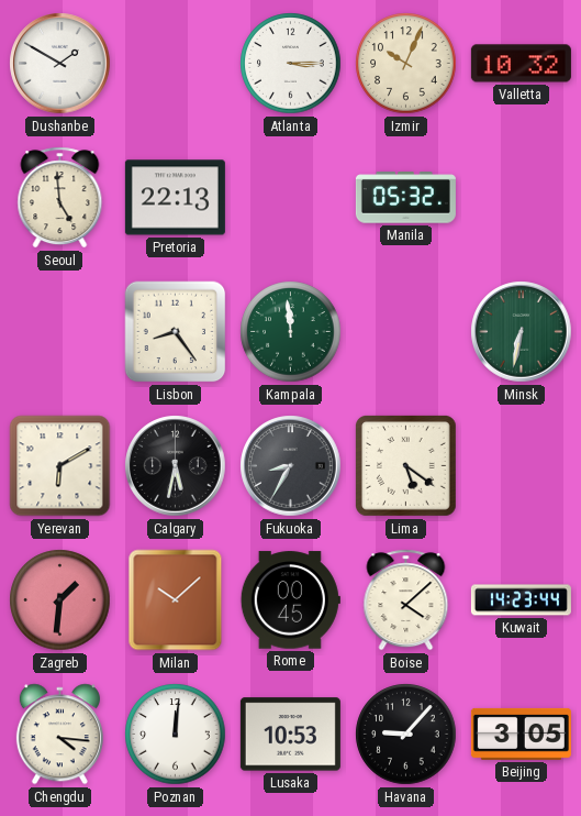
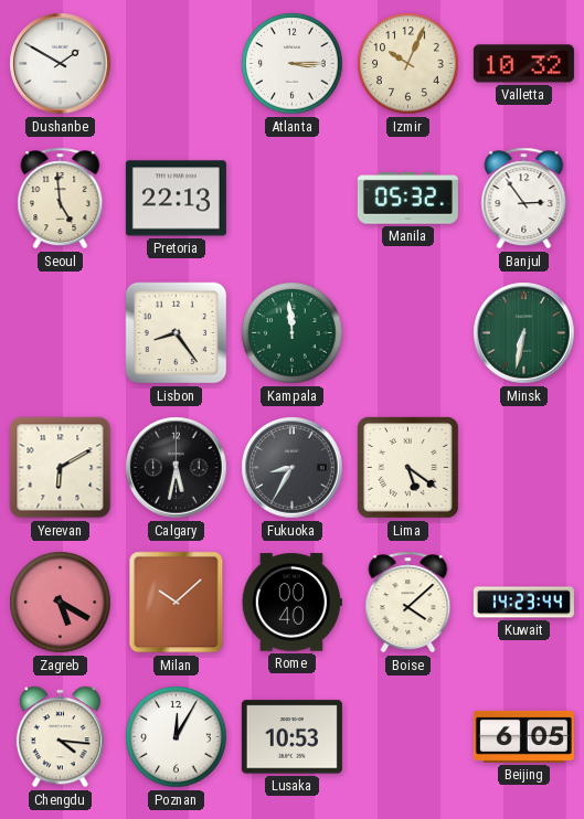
Banjul: none -> 2:54
Zagreb: 1:31 -> 5:20
Rome: 00:45 -> 00:40
Poznan: 12:01 -> 12:05
Havana: 9:07 -> none
Beijing: 3:05 -> 6:05
